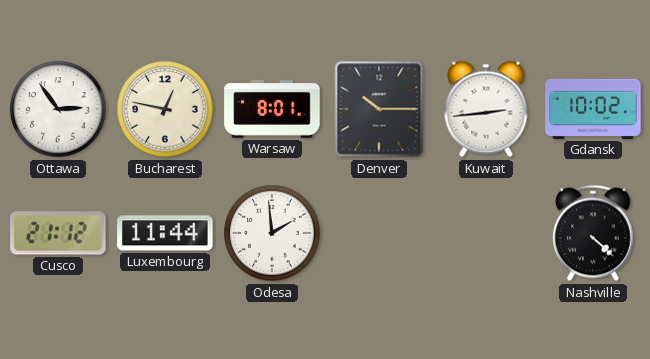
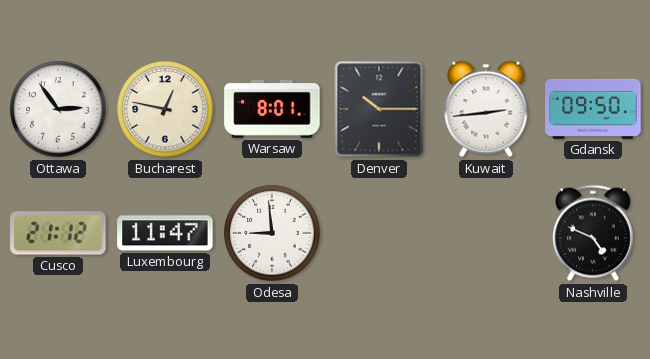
Gdansk: 10:02 -> 09:50
Luxembourg: 11:44 -> 11:47
Odesa: 1:59 -> 8:59
Nashville: 4:22 -> 4:49
